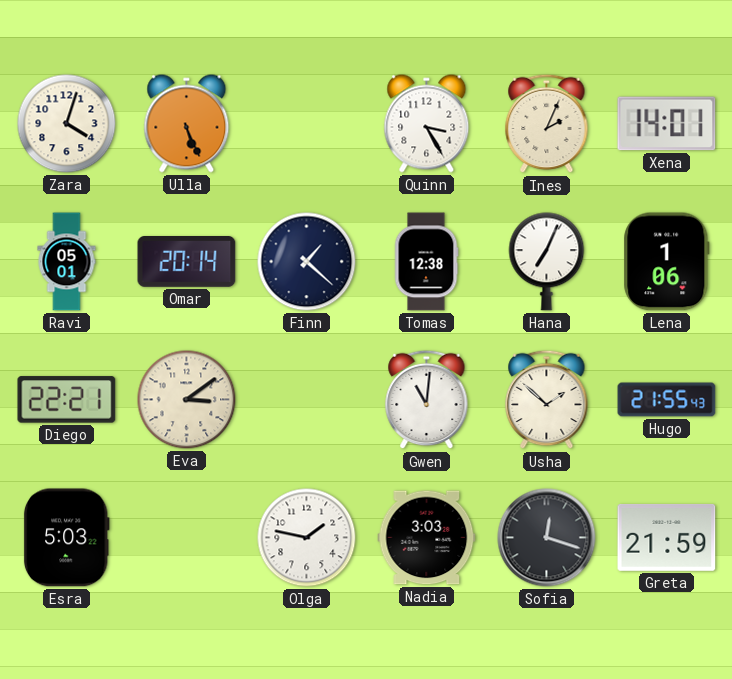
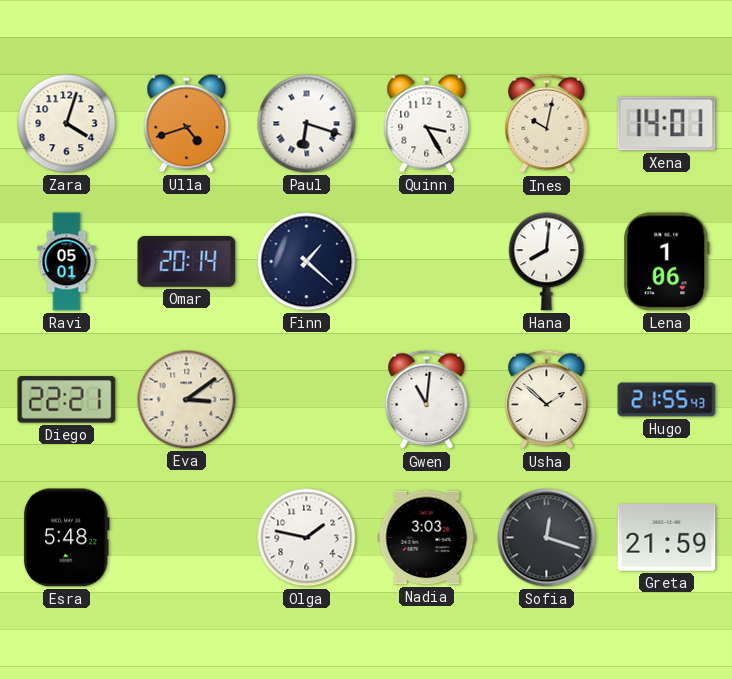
Ulla: 5:26 -> 4:42
Paul: none -> 6:18
Ines: 2:04 -> 10:02
Tomas: 12:38 -> none
Hana: 7:04 -> 8:01
Esra: 5:03 -> 5:48
